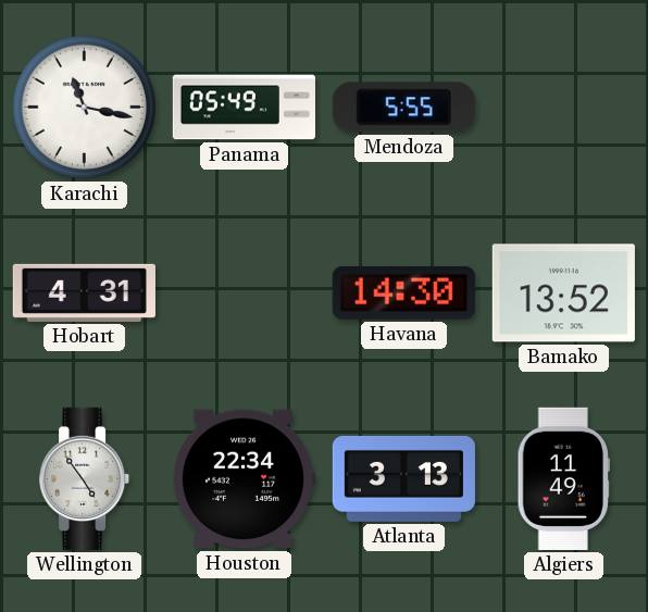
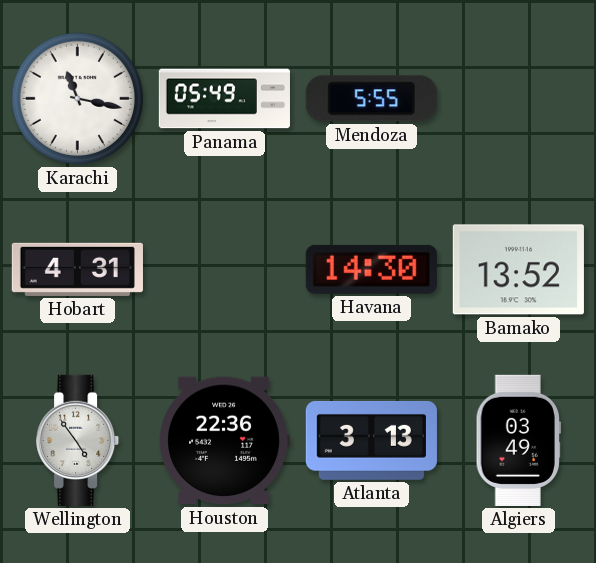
Houston: 22:34 -> 22:36
Algiers: 11:49 -> 03:49
